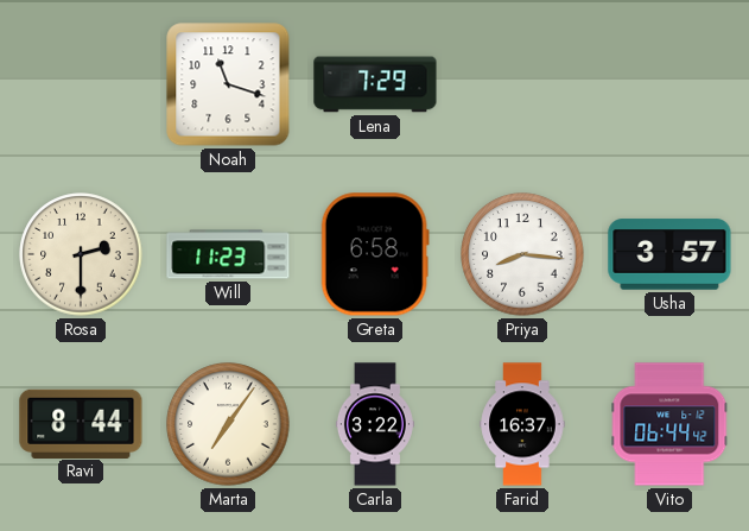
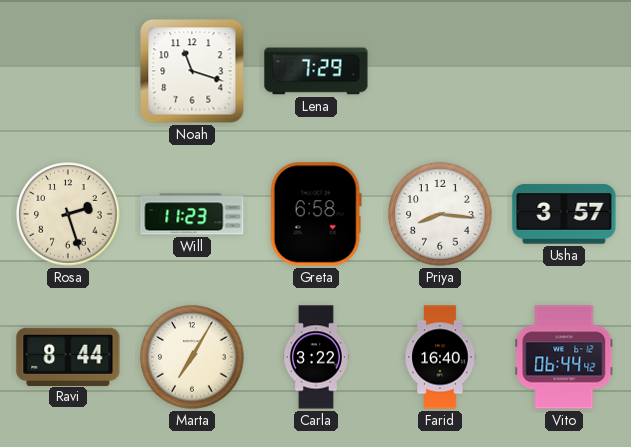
Rosa: 2:30 -> 2:27
Marta: 7:06 -> 7:05
Farid: 16:37 -> 16:40
